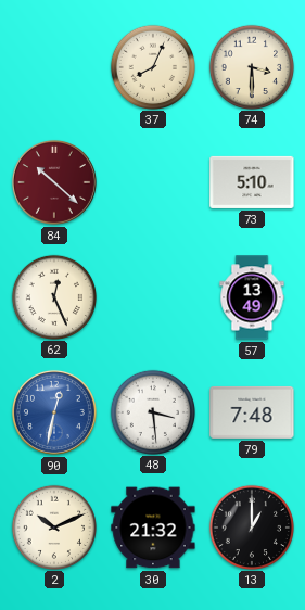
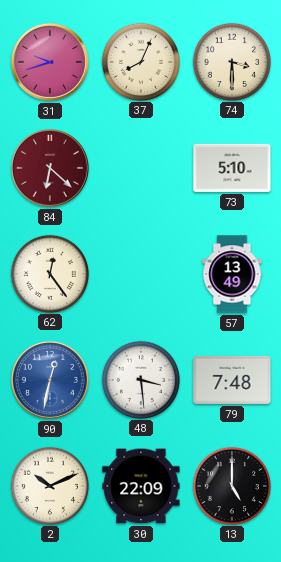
31: none -> 9:42
84: 10:22 -> 6:22
62: 12:26 -> 12:24
30: 21:32 -> 22:09
13: 1:00 -> 5:00
